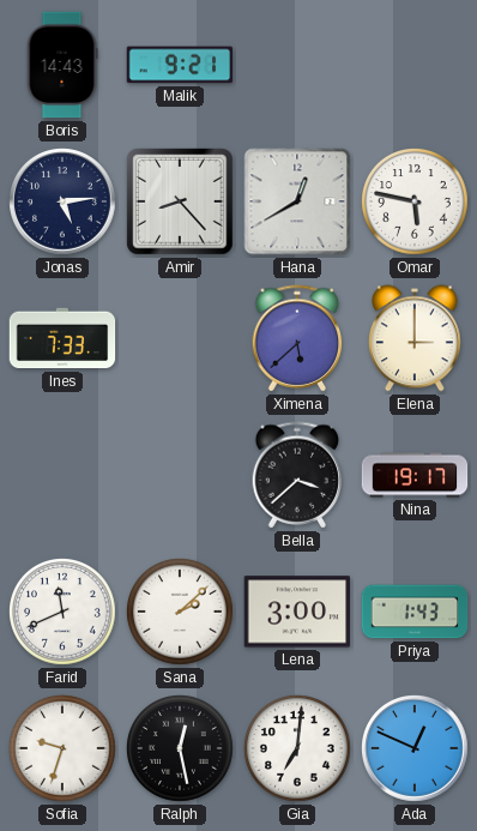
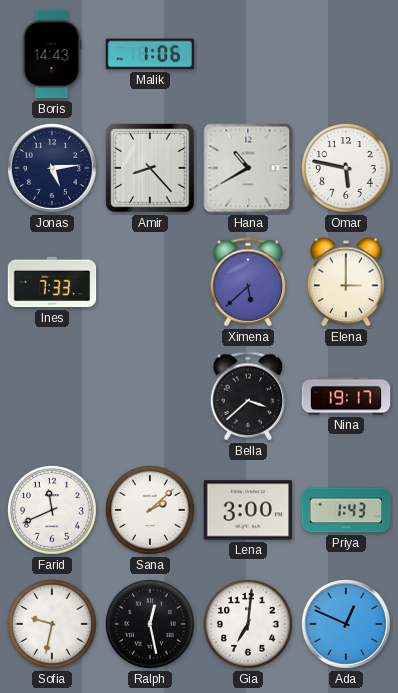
Malik: 9:21 -> 1:06
Hana: 12:40 -> 10:40
Sofia: 9:33 -> 9:32
